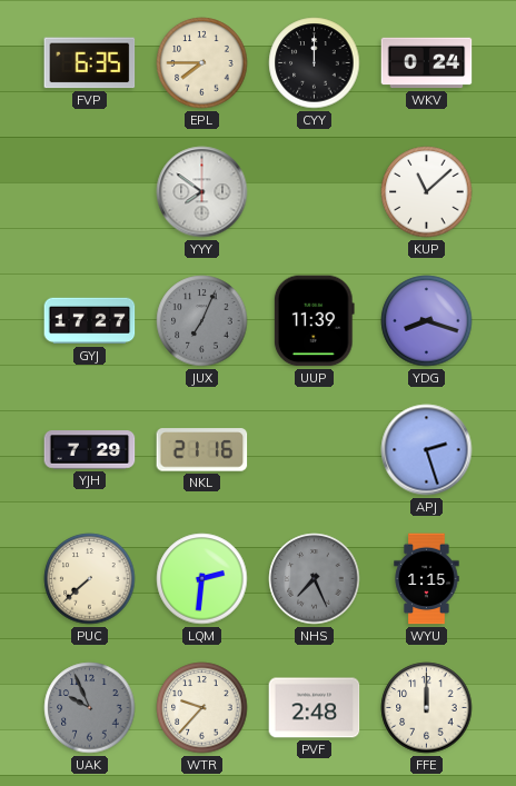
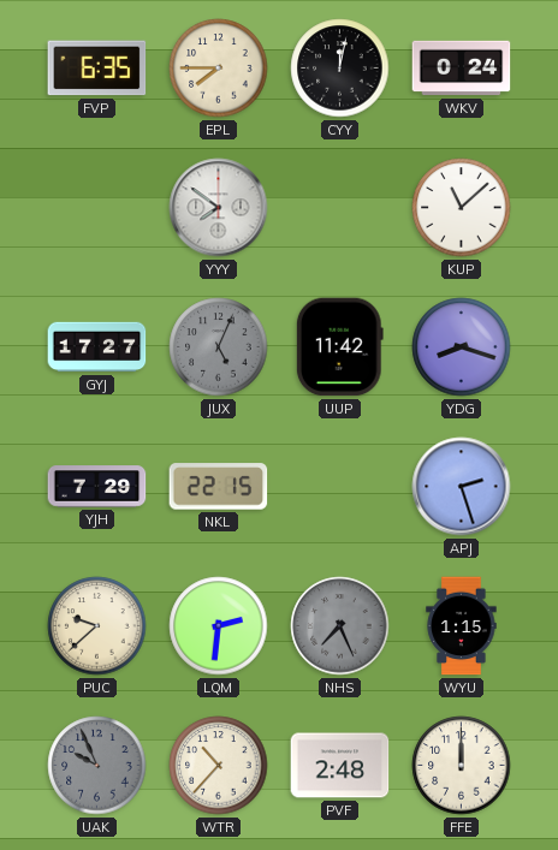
CYY: 12:00 -> 12:02
JUX: 7:04 -> 5:04
UUP: 11:39 -> 11:42
NKL: 21:16 -> 22:15
PUC: 7:38 -> 9:38
WTR: 9:37 -> 10:37
